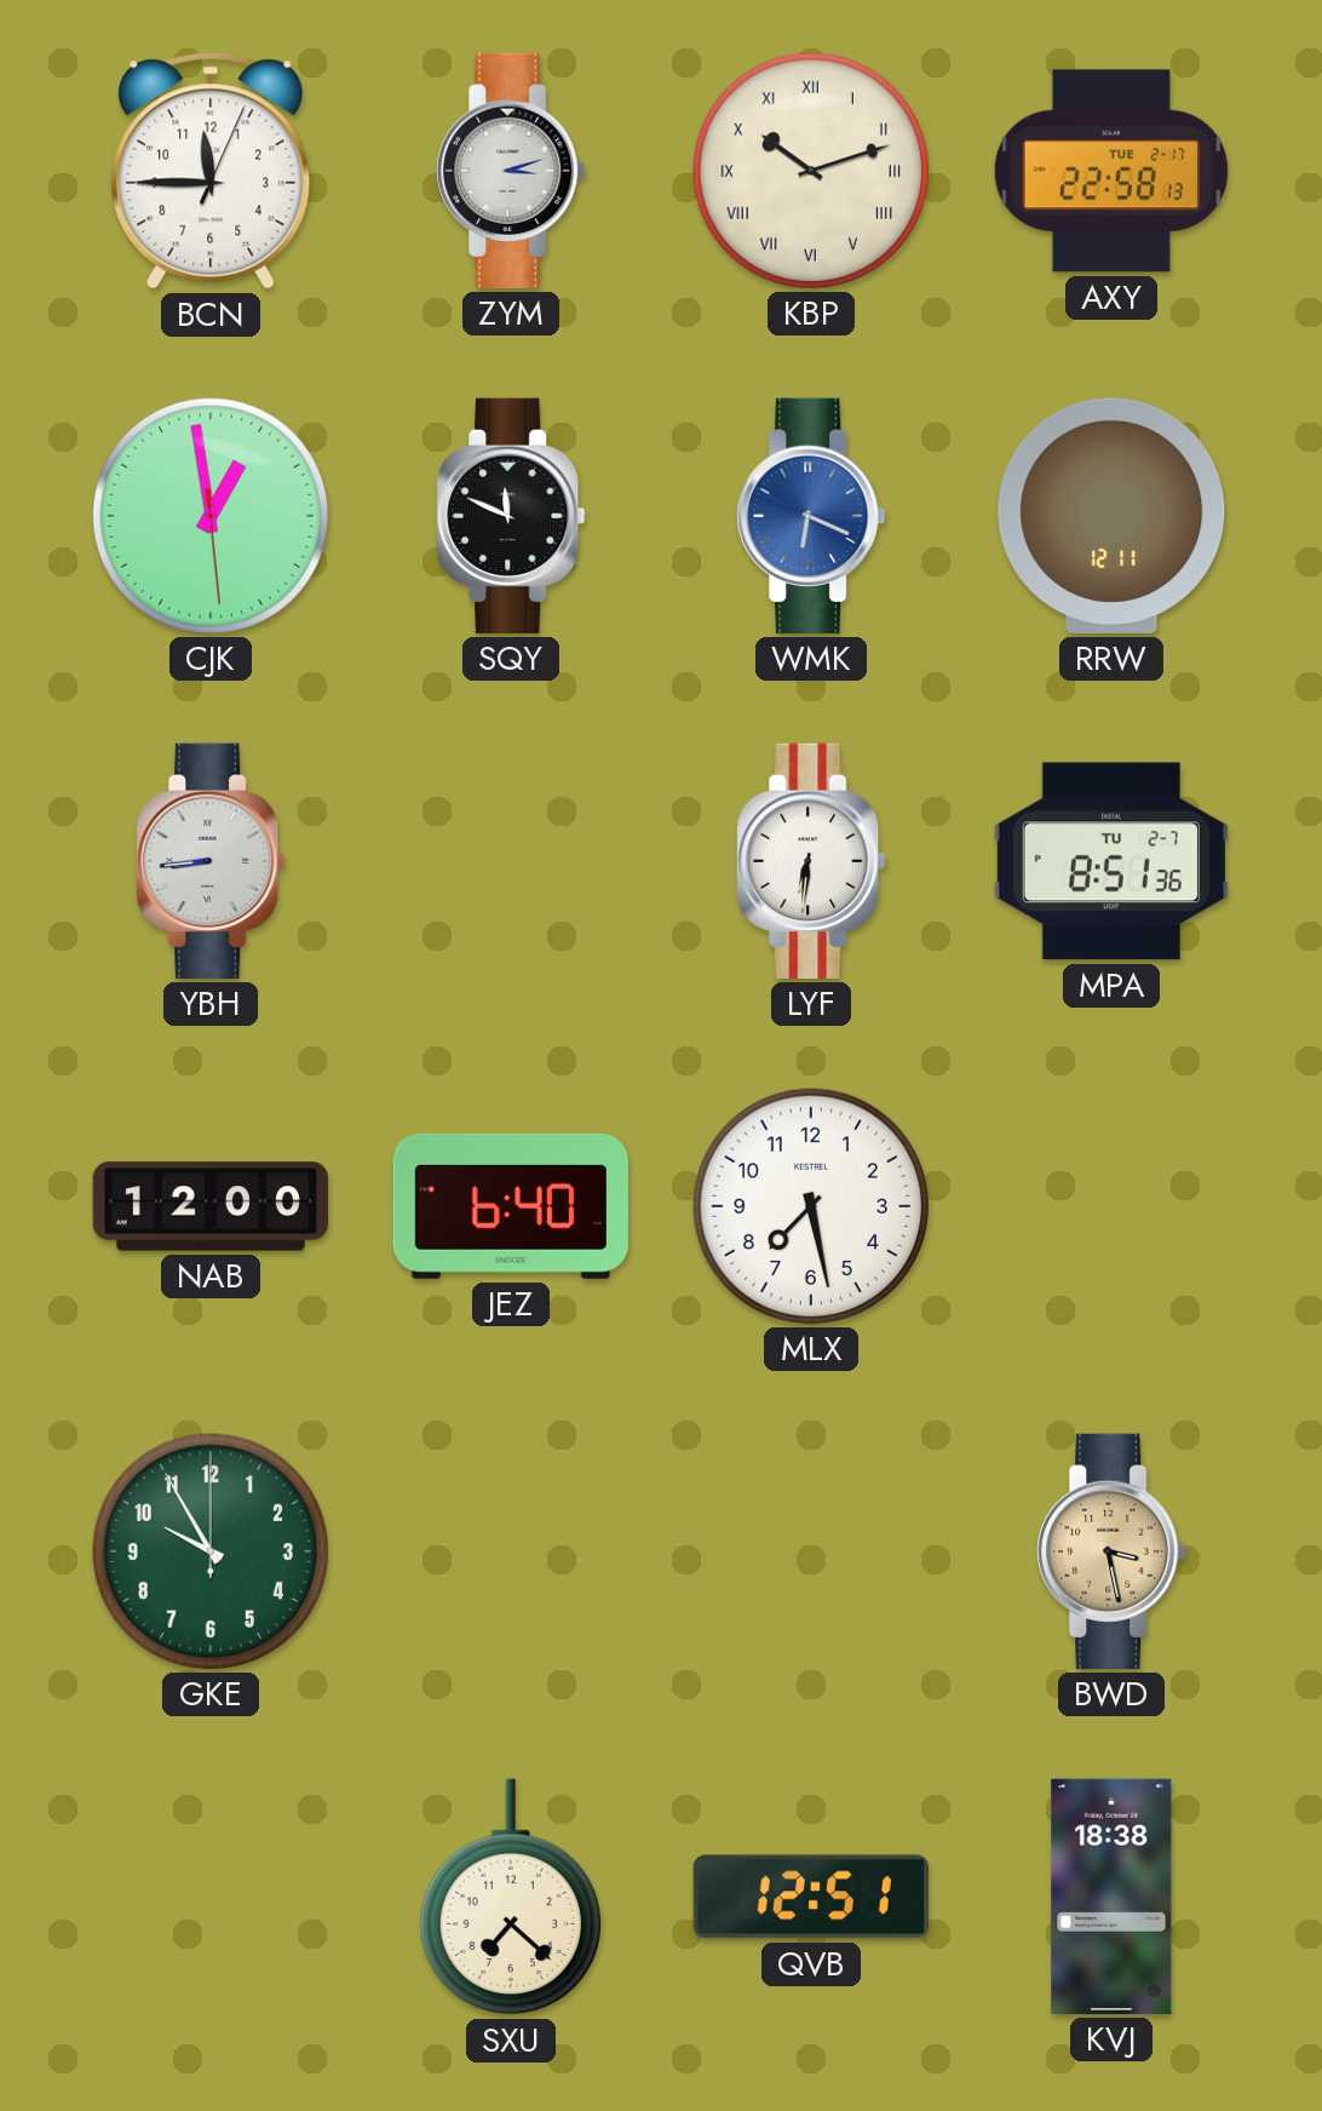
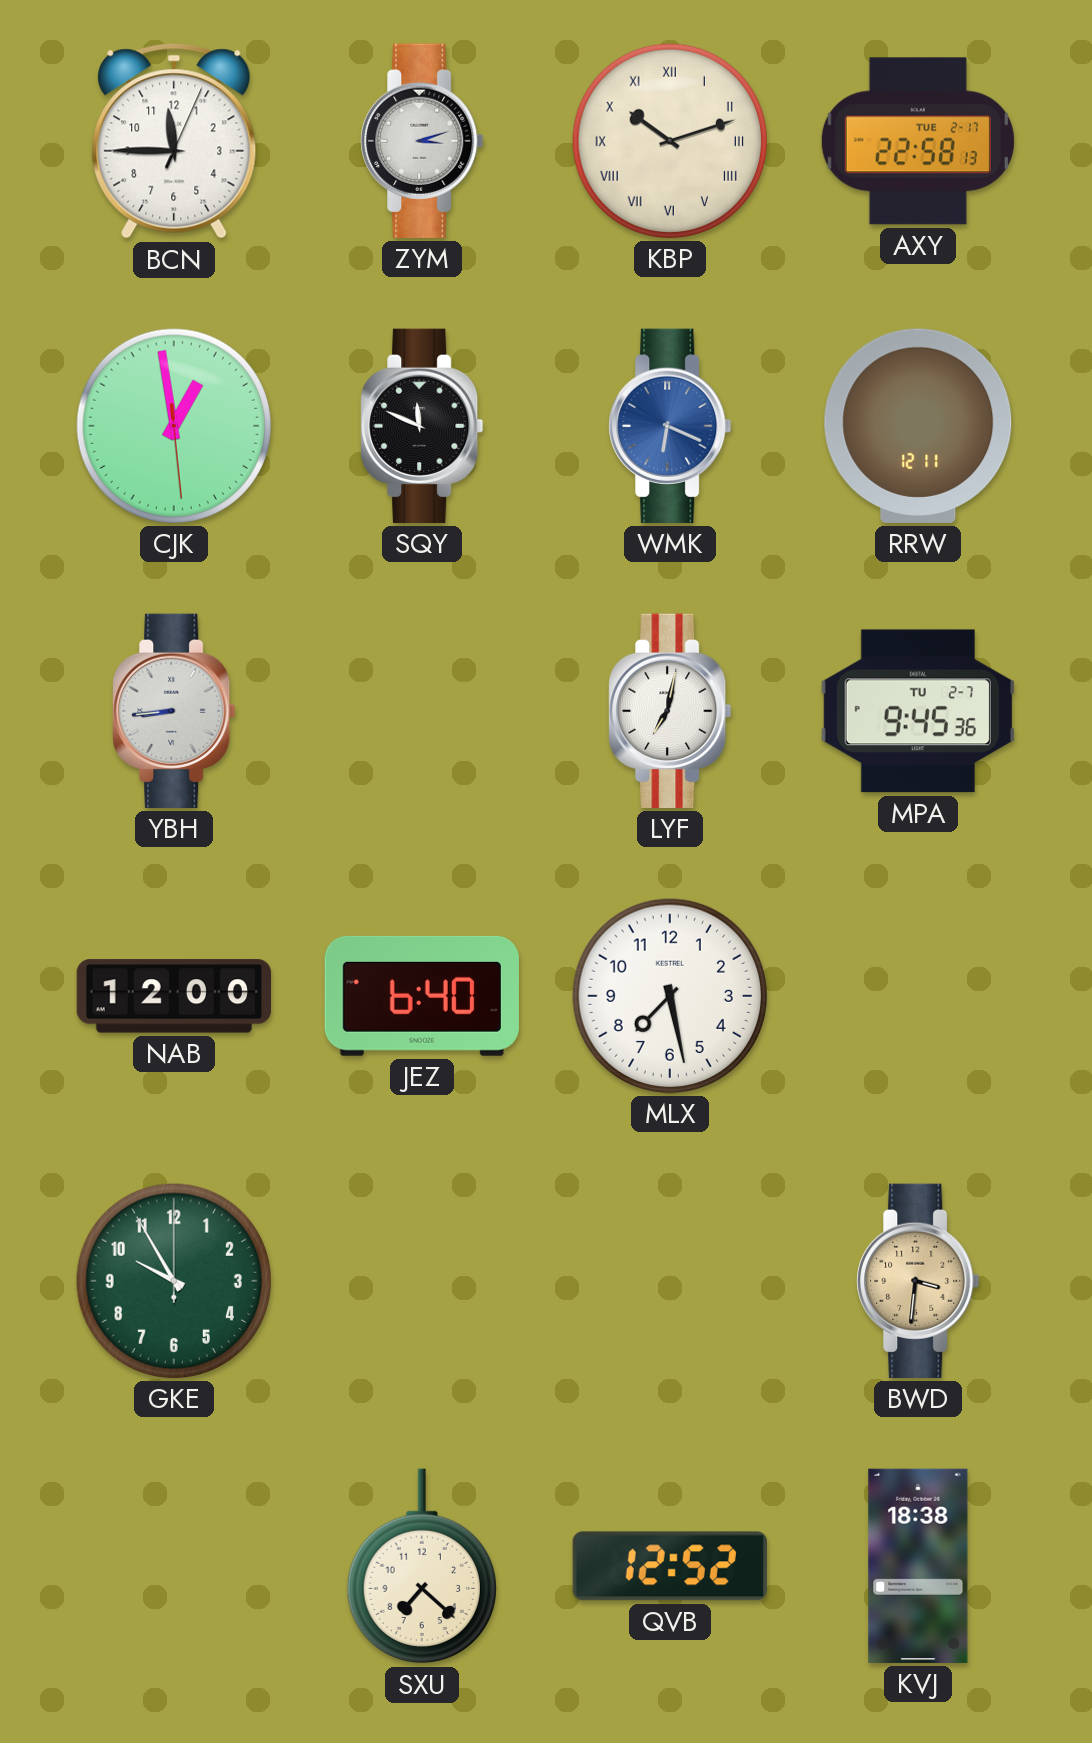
LYF: 6:31 -> 7:02
MPA: 8:51 -> 9:45
BWD: 3:28 -> 3:31
QVB: 12:51 -> 12:52
